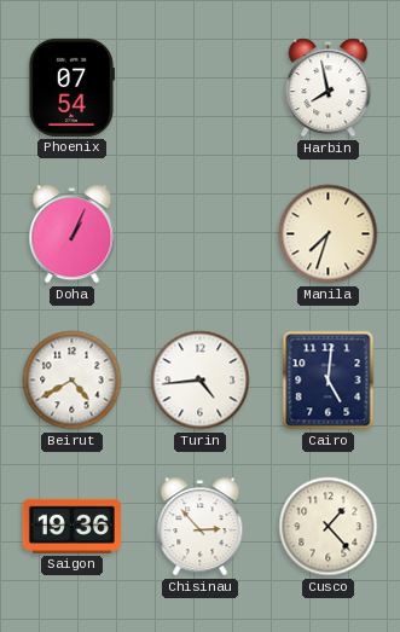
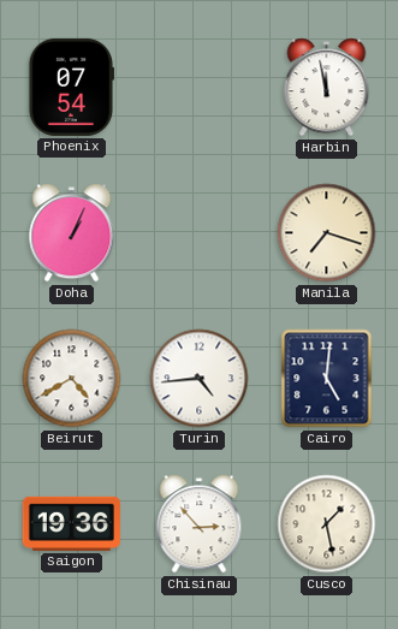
Harbin: 7:58 -> 11:58
Manila: 7:33 -> 7:18
Cusco: 1:23 -> 1:28
